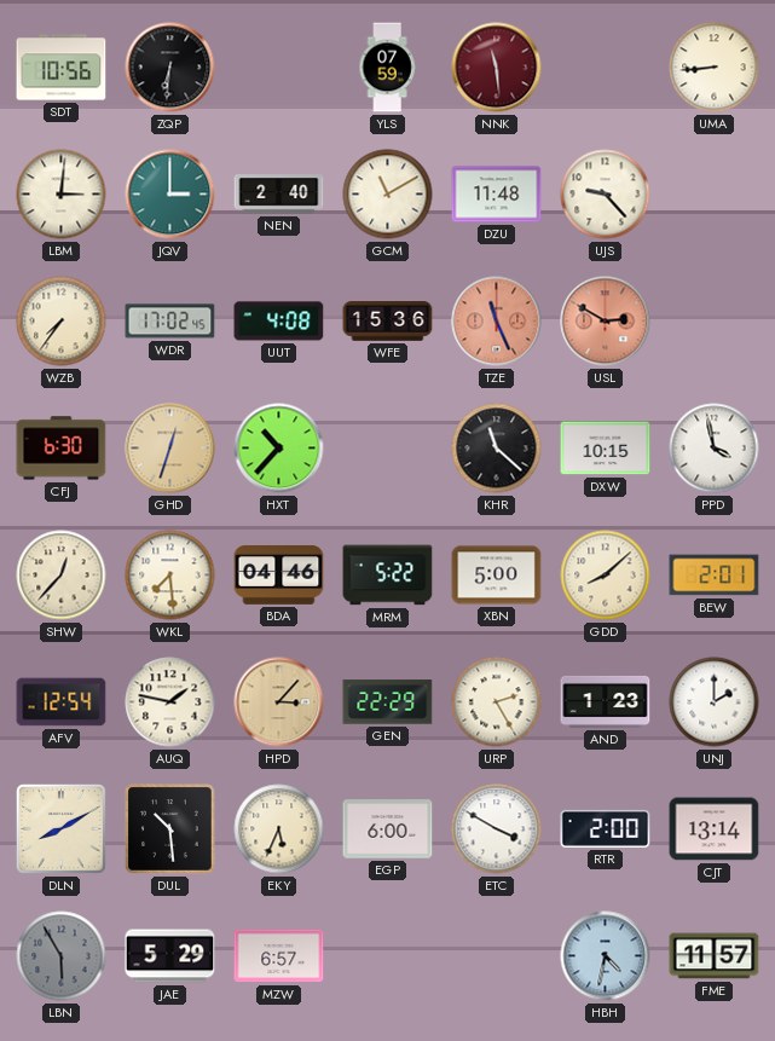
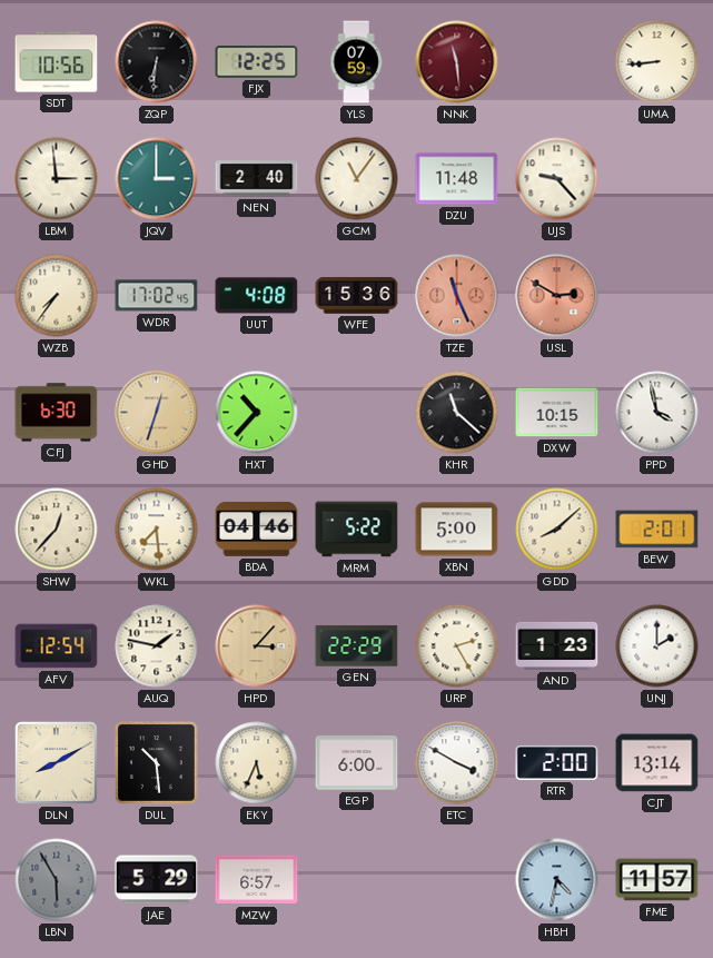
FJX: none -> 12:25
LBM: 3:01 -> 2:59
GCM: 11:10 -> 11:06
